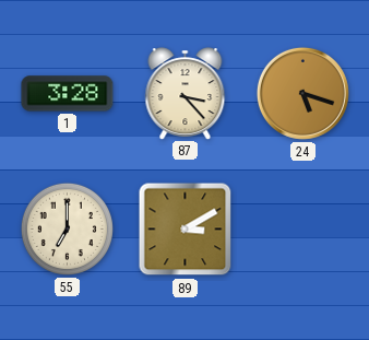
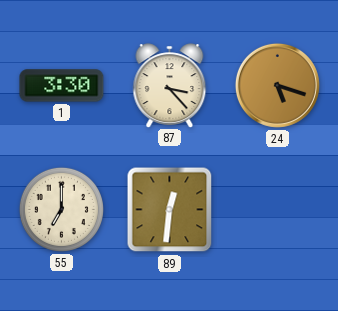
1: 3:28 -> 3:30
89: 3:10 -> 12:31
